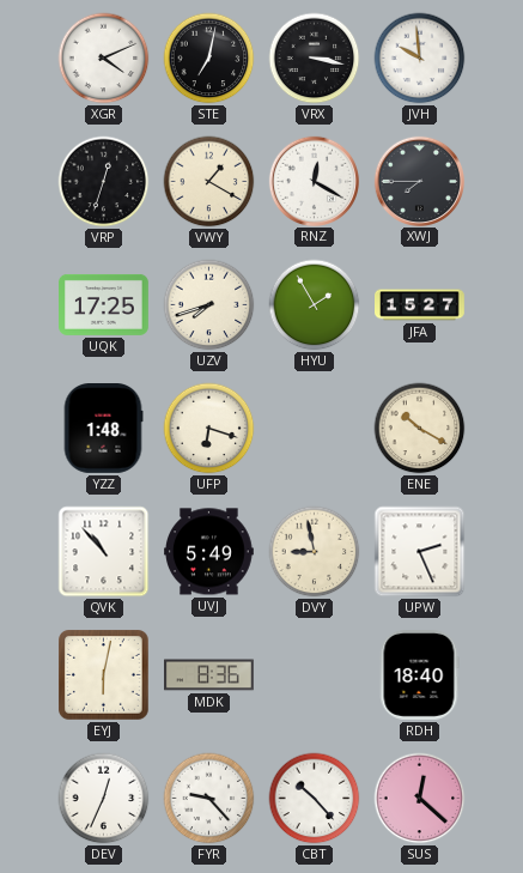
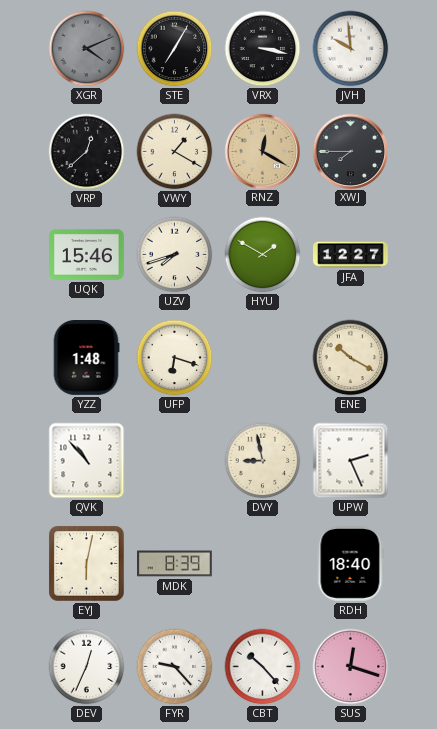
XGR dial: white -> grey
STE: 7:02 -> 7:05
VRP: 12:33 -> 12:38
RNZ dial: white -> champagne
UQK: 17:25 -> 15:46
HYU: 1:55 -> 1:50
JFA: 15:27 -> 12:27
UVJ: 5:49 -> none
MDK: 8:36 -> 8:39
SUS: 12:22 -> 12:18
